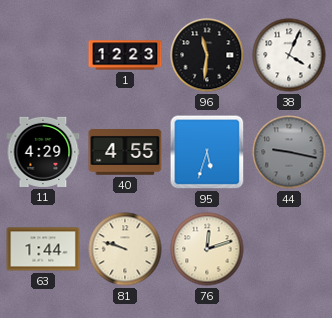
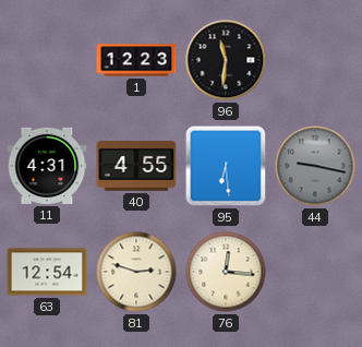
38: 4:04 -> none
11: 4:29 -> 4:31
95: 5:33 -> 6:29
63: 1:44 -> 12:54
81: 9:48 -> 2:48
76: 12:12 -> 12:16
